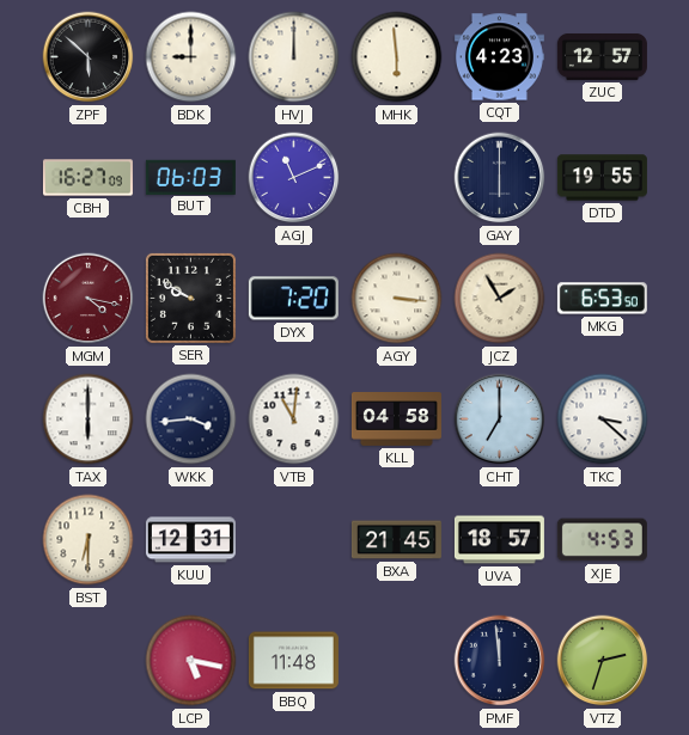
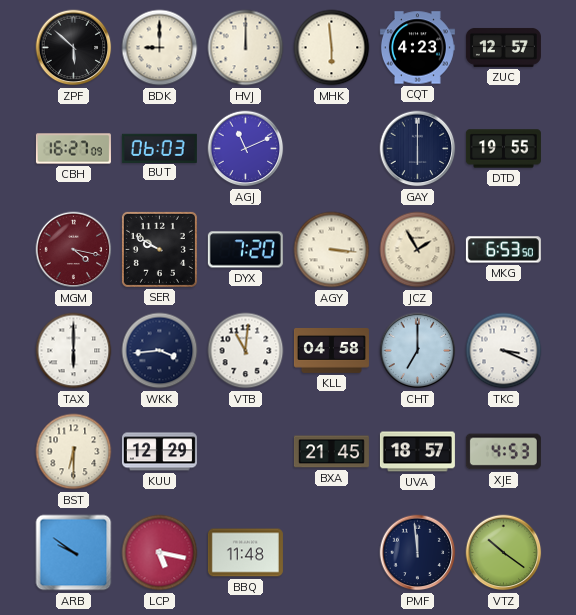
TKC: 3:22 -> 3:19
KUU: 12:31 -> 12:29
ARB: none -> 9:51
VTZ: 2:33 -> 10:21
